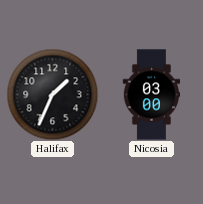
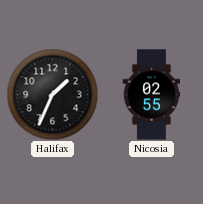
Nicosia: 03:00 -> 02:55
